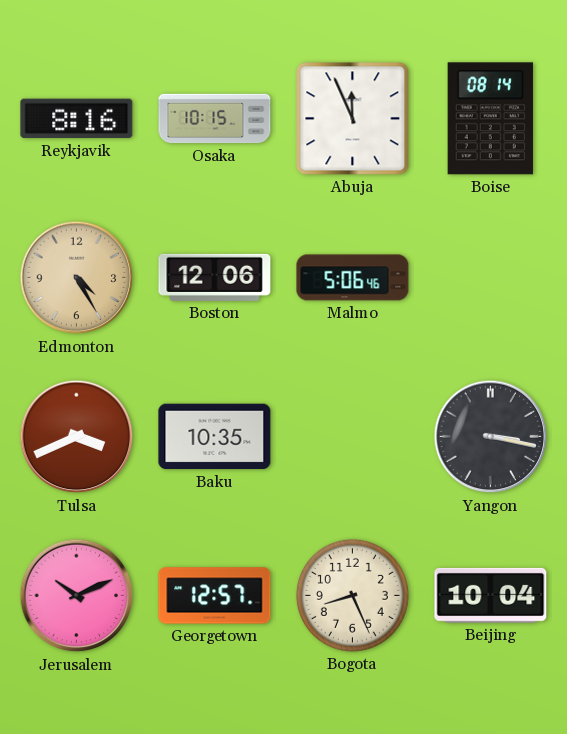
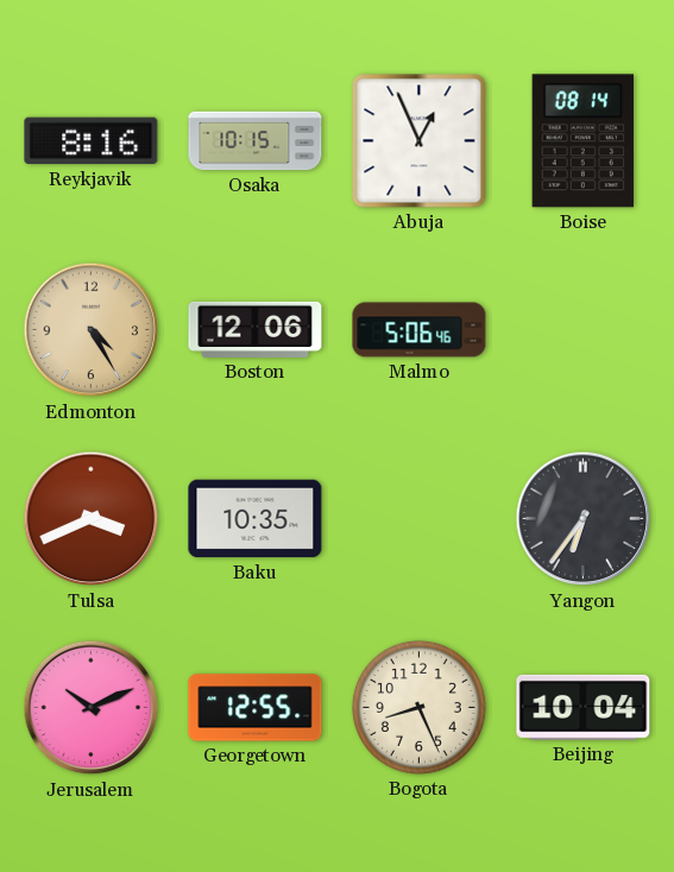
Abuja: 11:56 -> 12:56
Yangon: 3:17 -> 6:36
Georgetown: 12:57 -> 12:55
